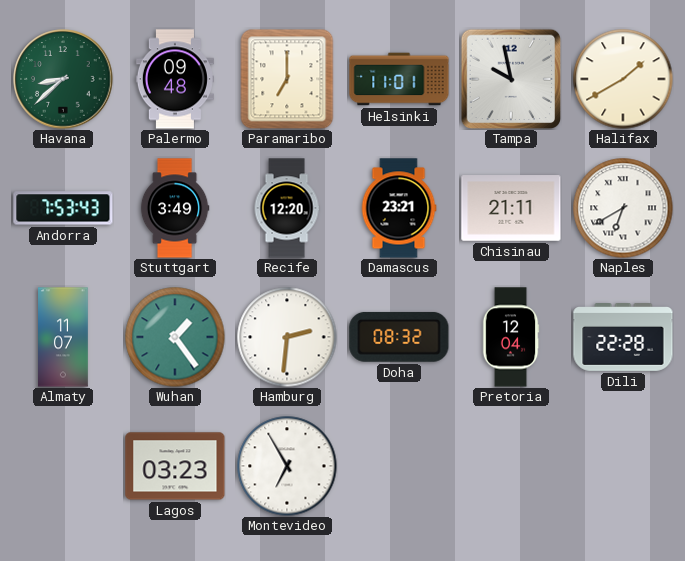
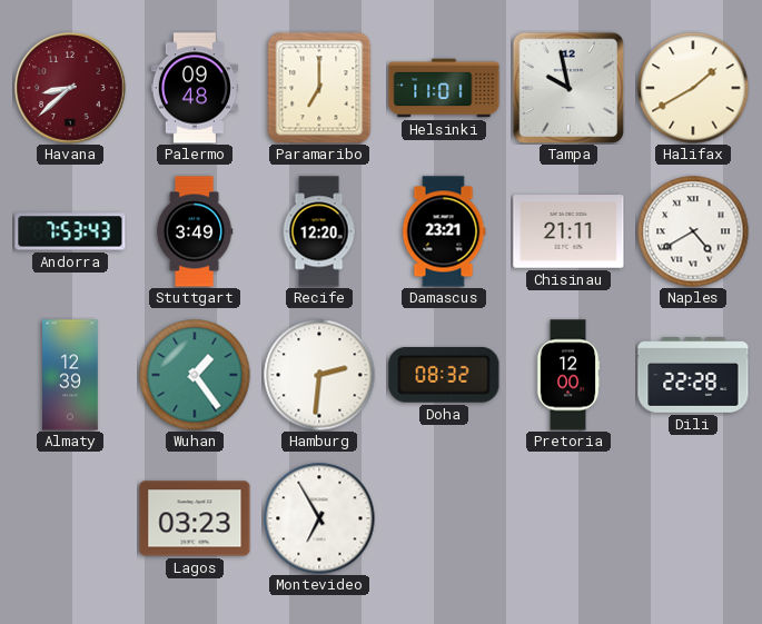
Havana dial: green -> burgundy
Naples: 6:40 -> 4:40
Almaty: 11:07 -> 12:39
Pretoria: 12:04 -> 12:00
